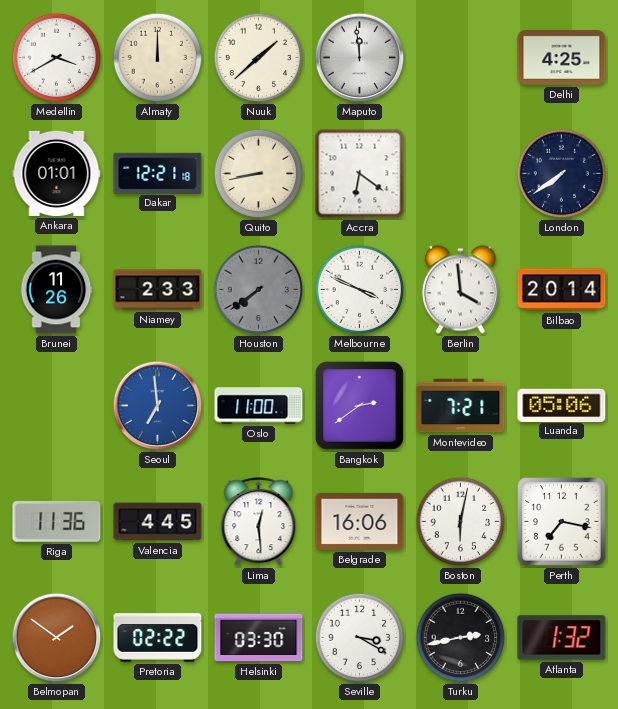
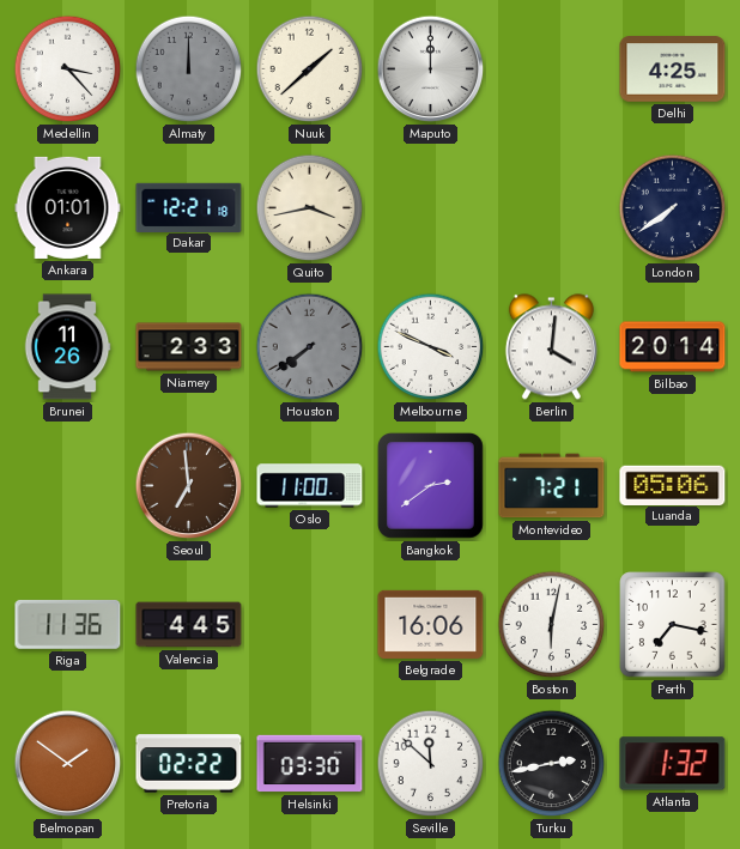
Medellin: 3:40 -> 3:23
Almaty dial: cream -> grey
Maputo: 11:59 -> 12:00
Quito: 8:43 -> 3:43
Accra: 6:21 -> none
Berlin: 3:59 -> 4:01
Seoul dial: blue -> brown
Lima: 12:29 -> none
Seville: 3:20 -> 11:52
